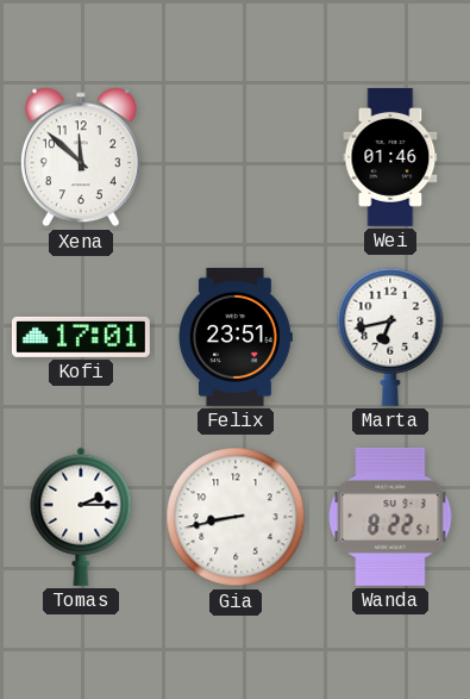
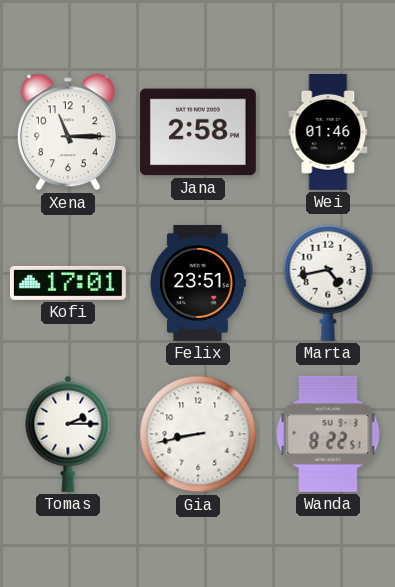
Xena: 11:52 -> 11:15
Jana: none -> 2:58
Marta: 6:43 -> 4:43
